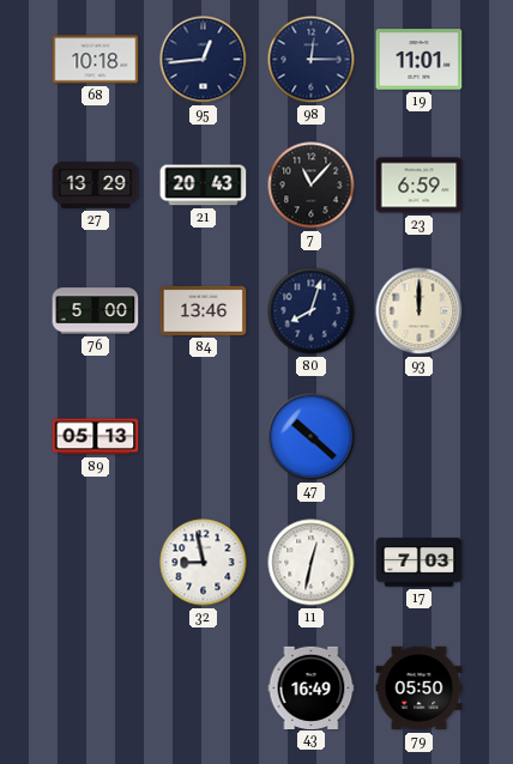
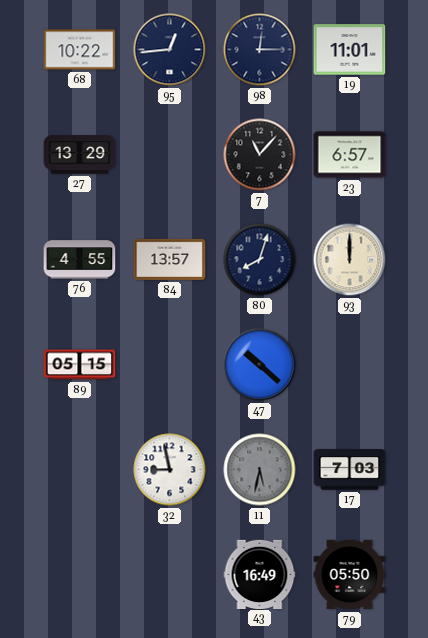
68: 10:18 -> 10:22
21: 20:43 -> none
23: 6:59 -> 6:57
76: 5:00 -> 4:55
84: 13:46 -> 13:57
89: 05:13 -> 05:15
11: 12:32 -> 5:32
11 dial: white -> grey
